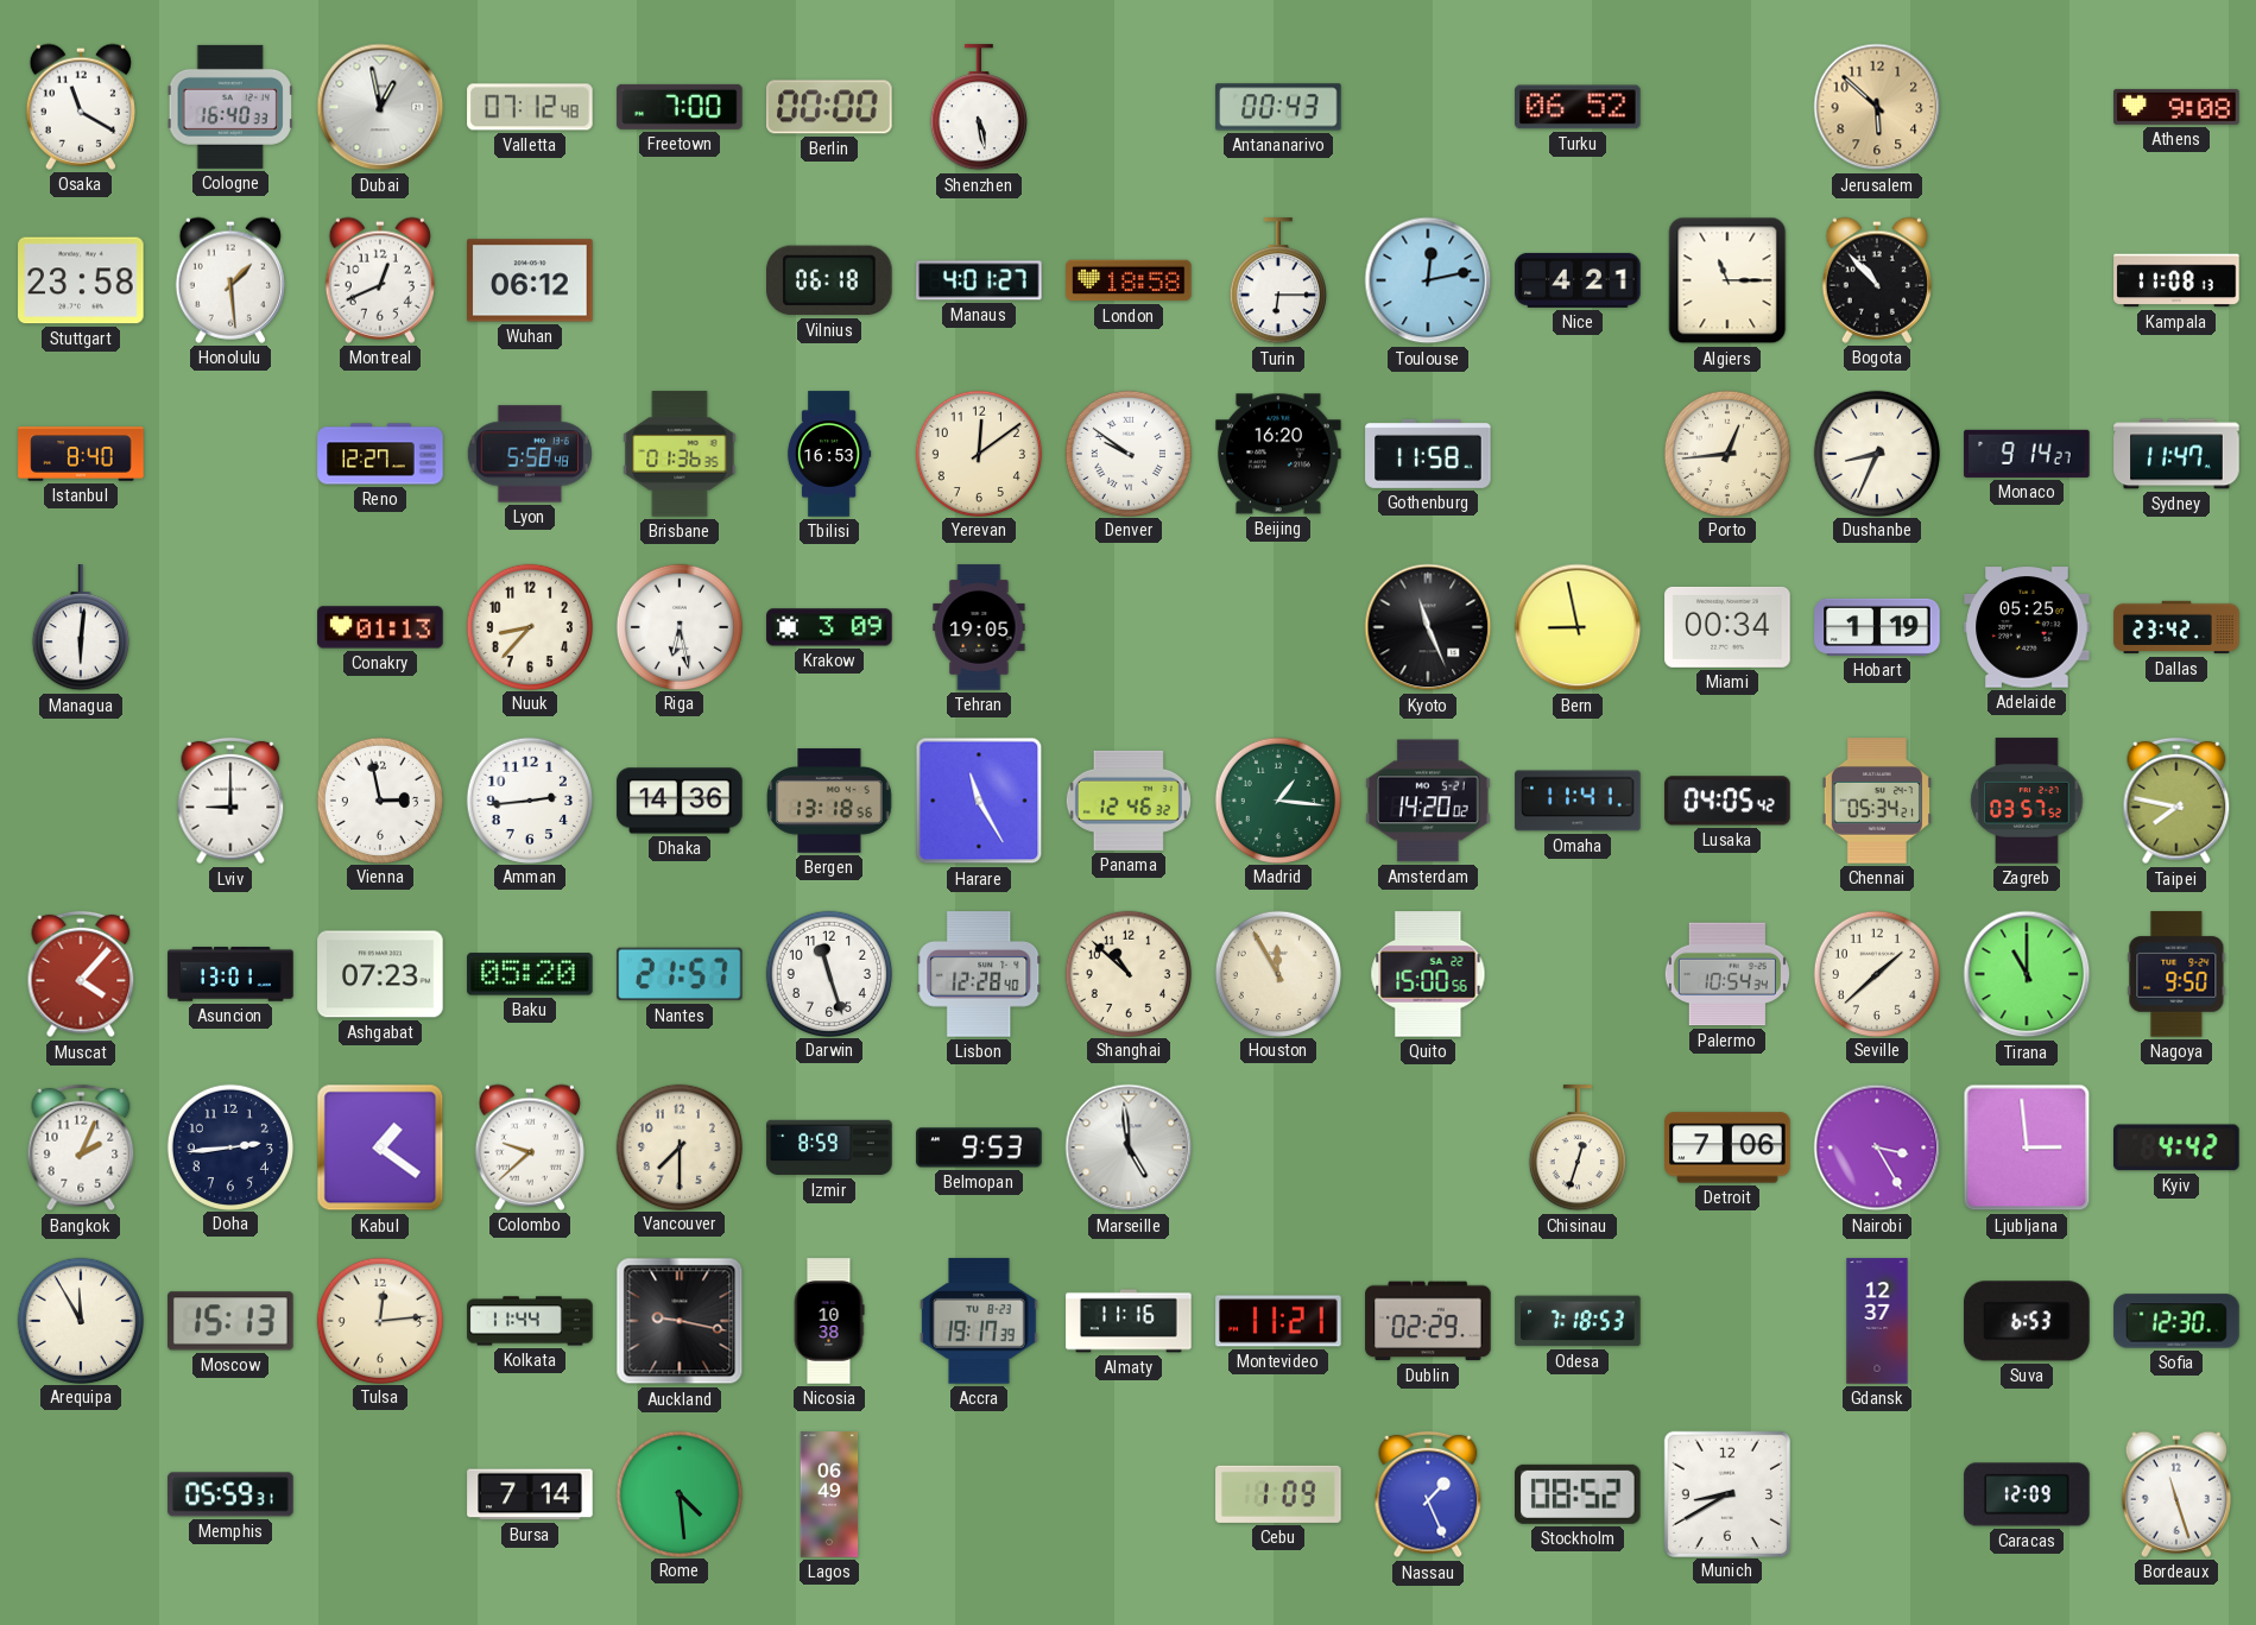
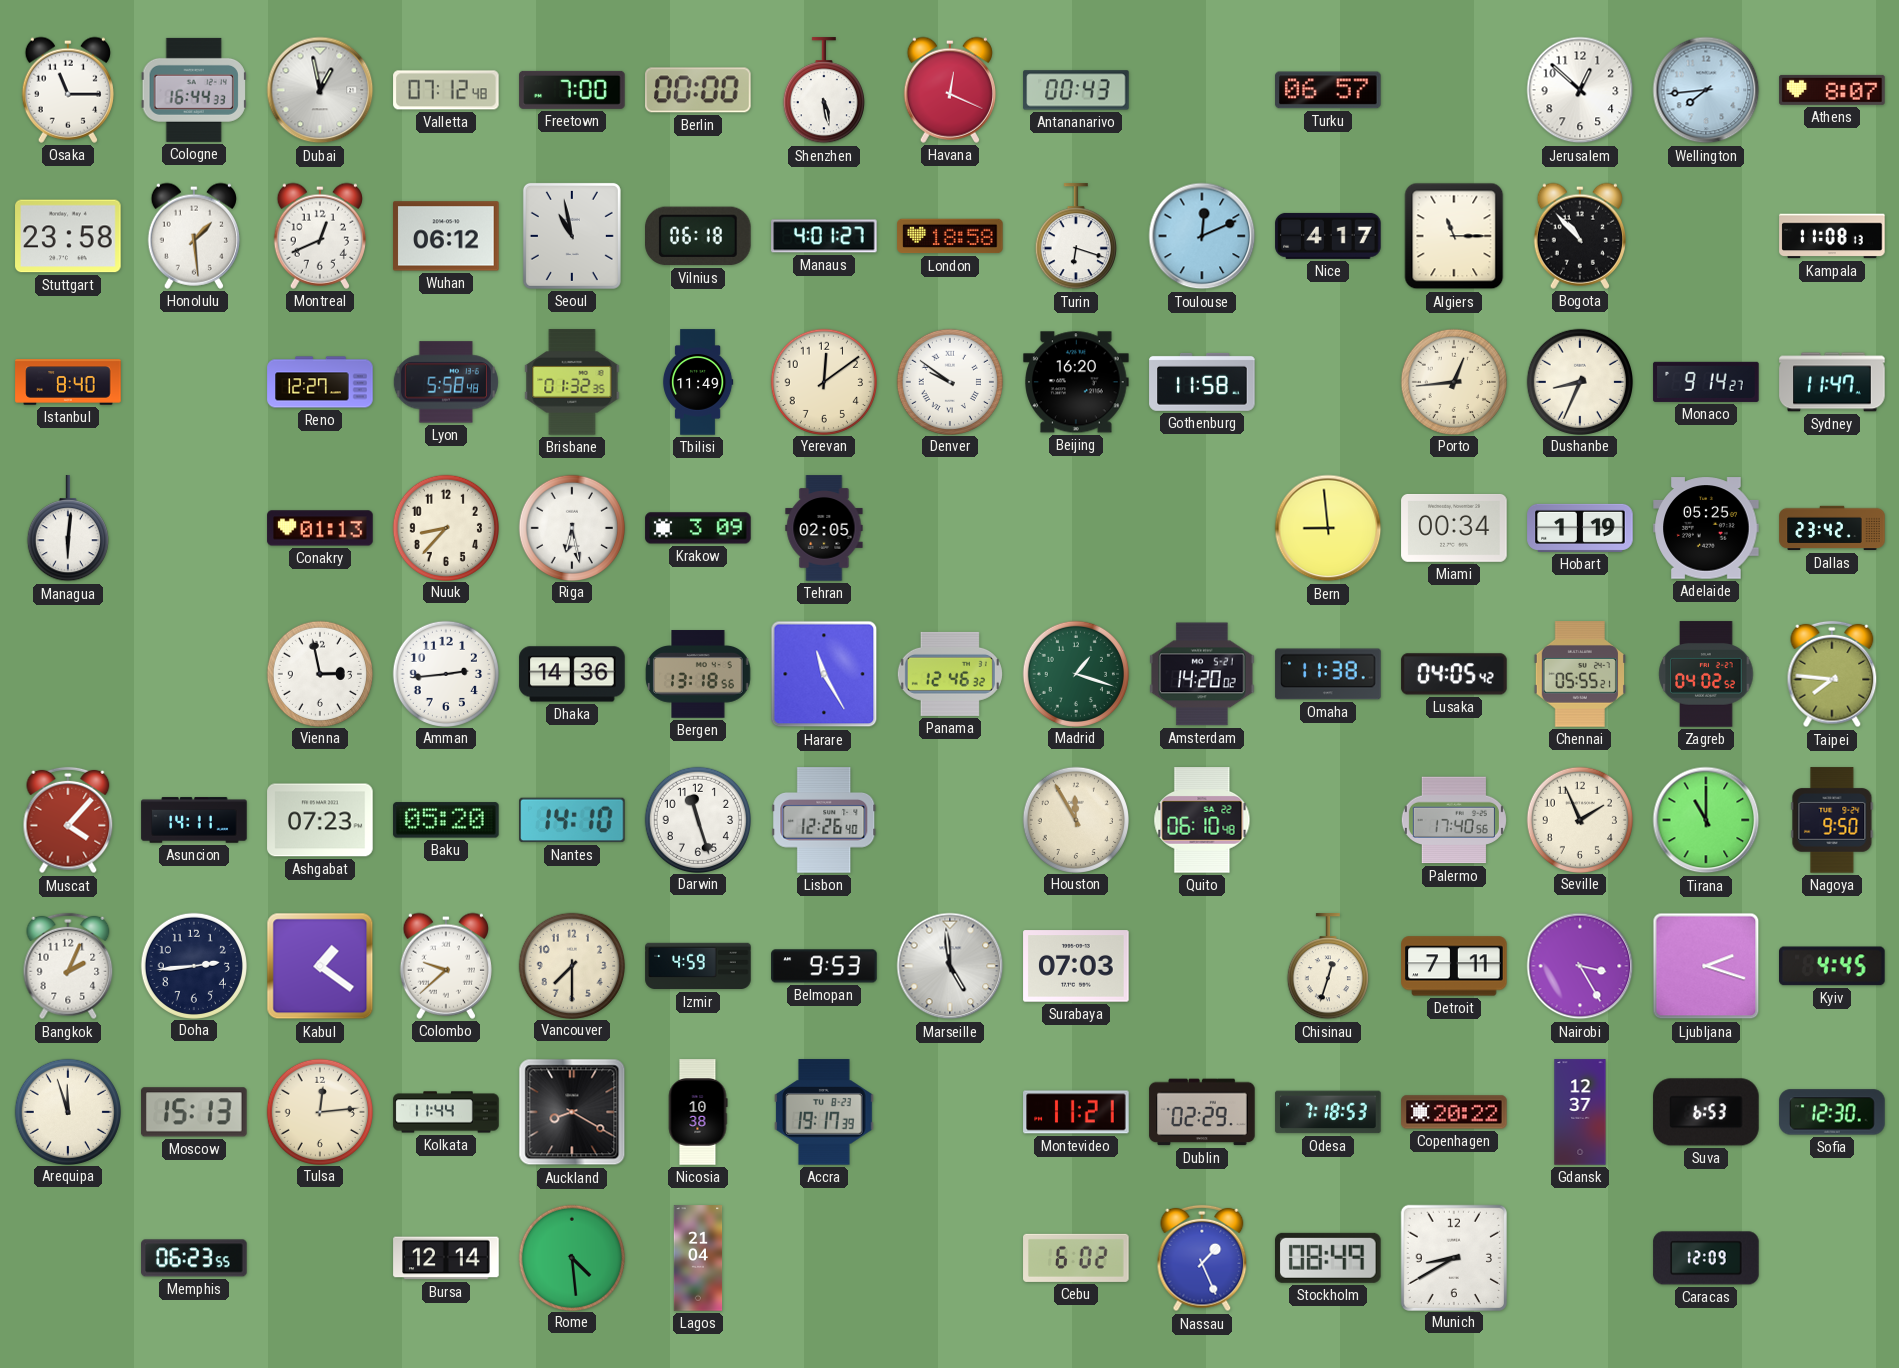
Osaka: 11:20 -> 11:15
Cologne: 16:40 -> 16:44
Havana: none -> 12:19
Turku: 06:52 -> 06:57
Jerusalem: 5:52 -> 12:52
Jerusalem dial: champagne -> white
Wellington: none -> 7:44
Athens: 9:08 -> 8:07
Seoul: none -> 10:58
Turin: 6:15 -> 6:18
Toulouse: 12:13 -> 12:11
Nice: 4:21 -> 4:17
Brisbane: 01:36 -> 01:32
Tbilisi: 16:53 -> 11:49
Tehran: 19:05 -> 02:05
Kyoto: 11:26 -> none
Bern: 8:58 -> 8:59
Lviv: 9:00 -> none
Madrid: 1:16 -> 1:18
Omaha: 11:41 -> 11:38
Chennai: 05:34 -> 05:55
Zagreb: 03:57 -> 04:02
Taipei: 7:47 -> 7:46
Asuncion: 13:01 -> 14:11
Nantes: 21:57 -> 14:10
Lisbon: 12:28 -> 12:26
Shanghai: 10:52 -> none
Quito: 15:00 -> 06:10
Palermo: 10:54 -> 17:40
Seville: 1:38 -> 1:56
Izmir: 8:59 -> 4:59
Surabaya: none -> 07:03
Detroit: 7:06 -> 7:11
Ljubljana: 2:59 -> 2:18
Kyiv: 4:42 -> 4:45
Arequipa: 11:55 -> 11:57
Auckland: 9:17 -> 8:20
Almaty: 11:16 -> none
Copenhagen: none -> 20:22
Memphis: 05:59 -> 06:23
Bursa: 7:14 -> 12:14
Lagos: 06:49 -> 21:04
Cebu: 1:09 -> 6:02
Stockholm: 08:52 -> 08:49
Bordeaux: 11:27 -> none
